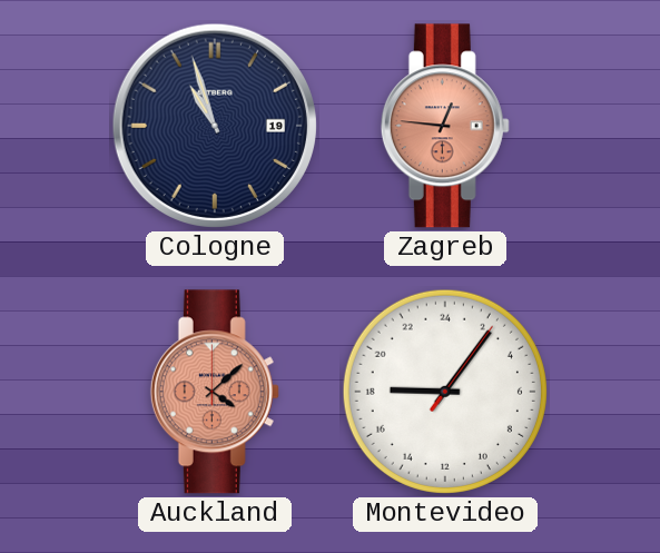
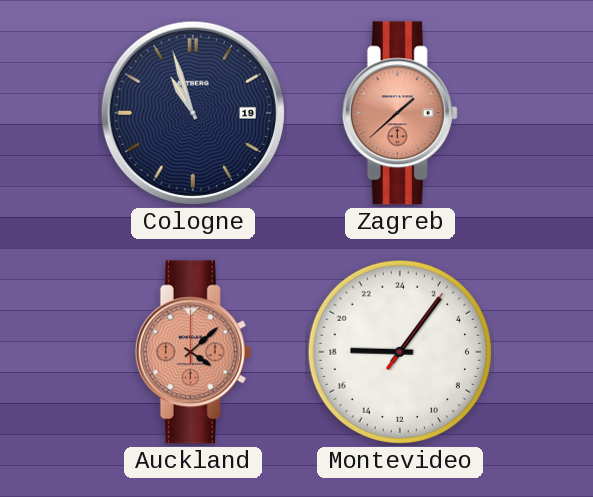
Zagreb: 12:46 -> 1:38
